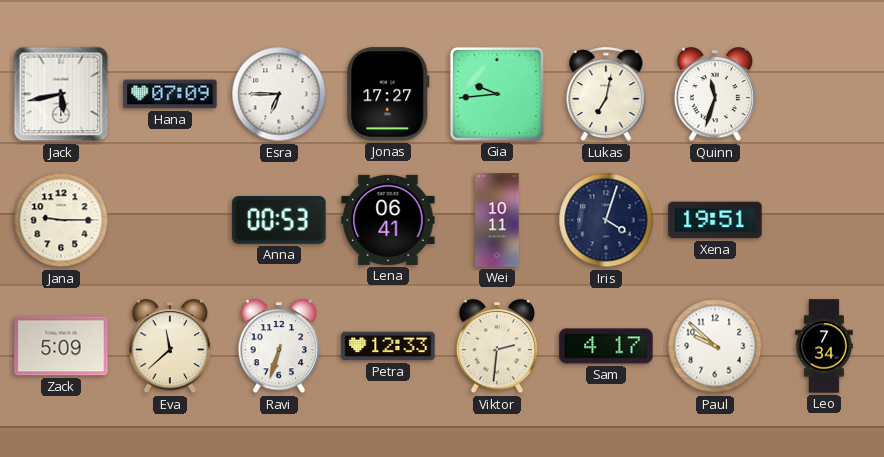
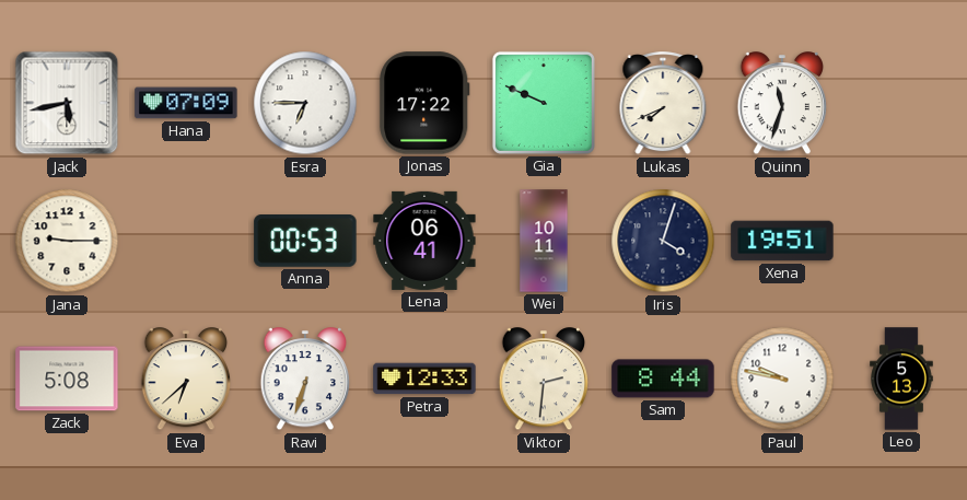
Jonas: 17:27 -> 17:22
Gia: 9:44 -> 9:49
Lukas: 7:02 -> 7:41
Zack: 5:09 -> 5:08
Eva: 11:38 -> 6:38
Sam: 4:17 -> 8:44
Paul: 9:52 -> 9:47
Leo: 7:34 -> 5:13
